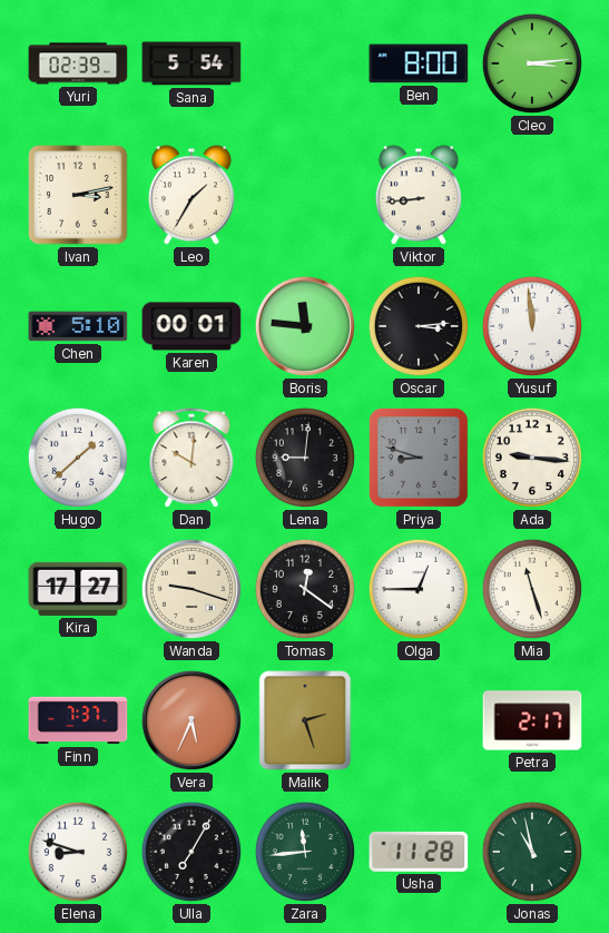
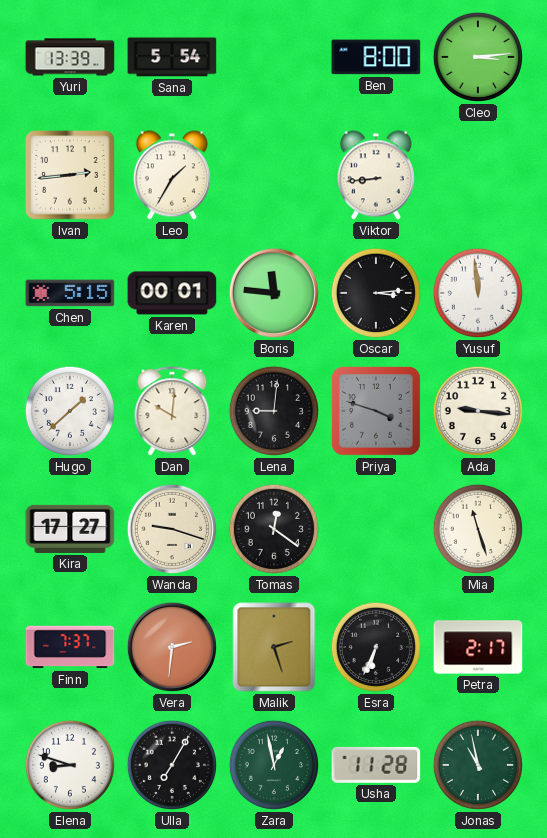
Yuri: 02:39 -> 13:39
Ivan: 3:13 -> 2:44
Chen: 5:10 -> 5:15
Priya: 8:48 -> 3:48
Olga: 12:45 -> none
Vera: 5:34 -> 2:31
Esra: none -> 6:34
Zara: 11:44 -> 12:58
